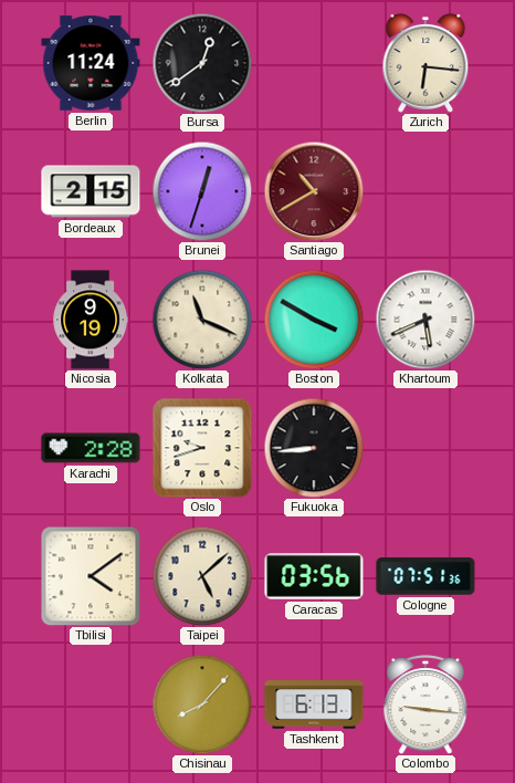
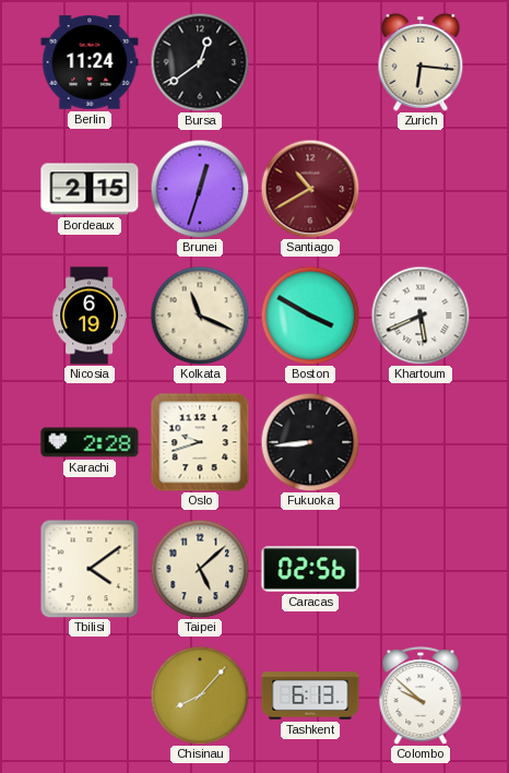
Nicosia: 9:19 -> 6:19
Caracas: 03:56 -> 02:56
Cologne: 07:51 -> none
Colombo: 9:16 -> 9:52
